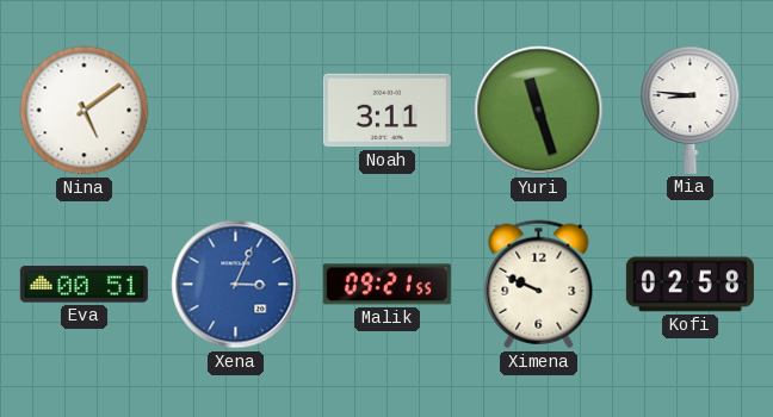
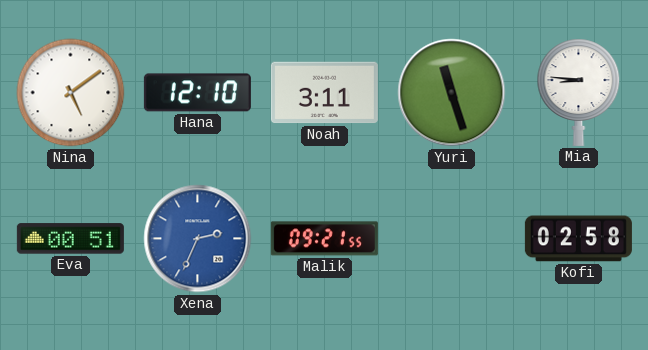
Hana: none -> 12:10
Xena: 3:04 -> 2:34
Ximena: 9:49 -> none
